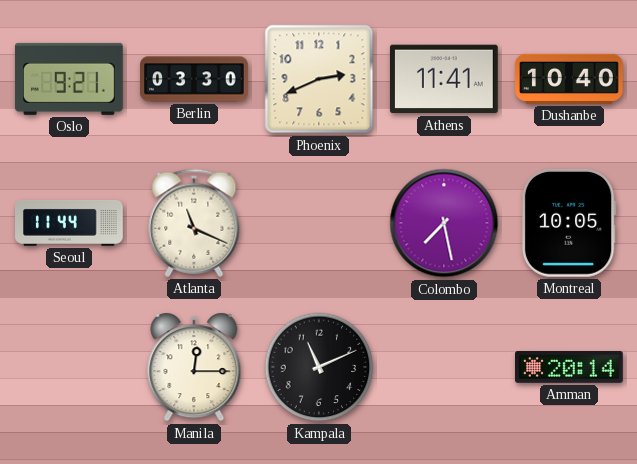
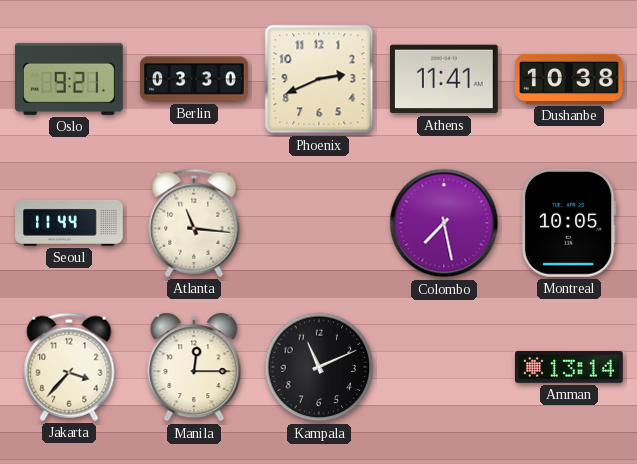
Dushanbe: 10:40 -> 10:38
Atlanta: 11:19 -> 11:16
Jakarta: none -> 3:37
Amman: 20:14 -> 13:14
